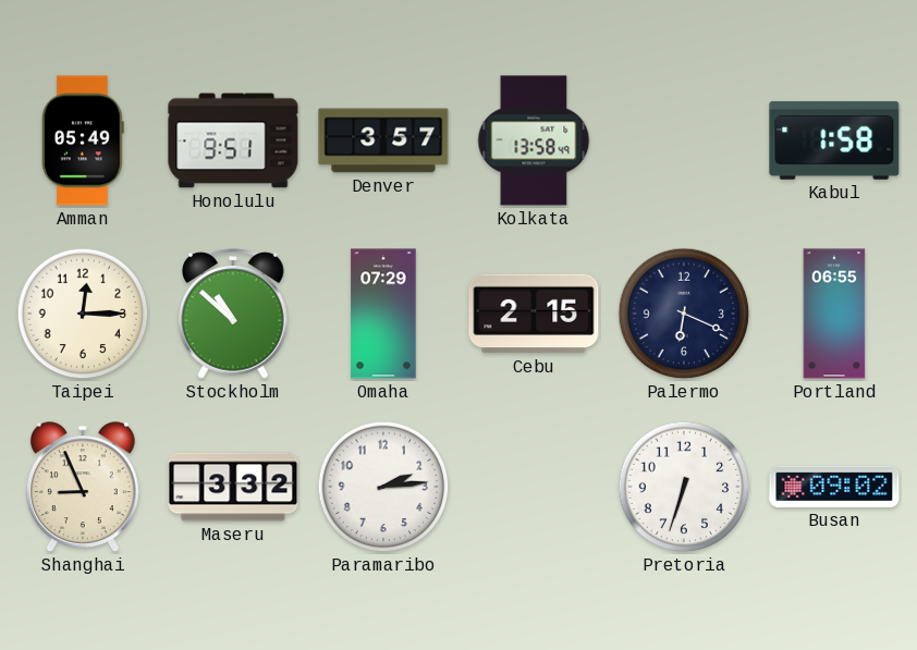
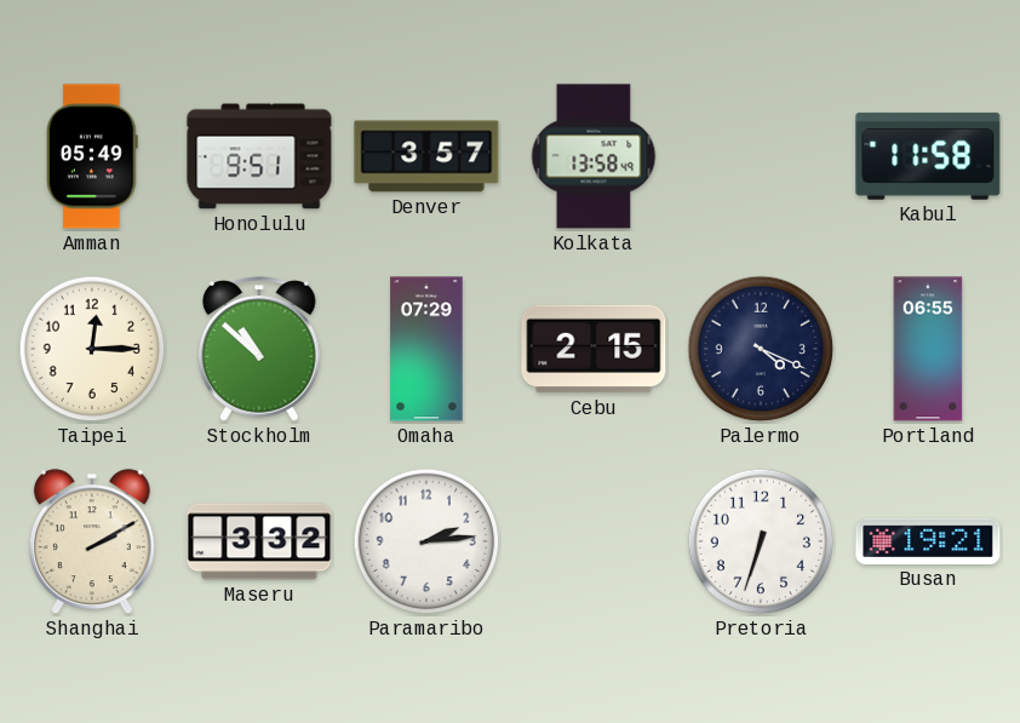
Kabul: 1:58 -> 11:58
Palermo: 6:19 -> 4:19
Shanghai: 8:56 -> 2:10
Busan: 09:02 -> 19:21
